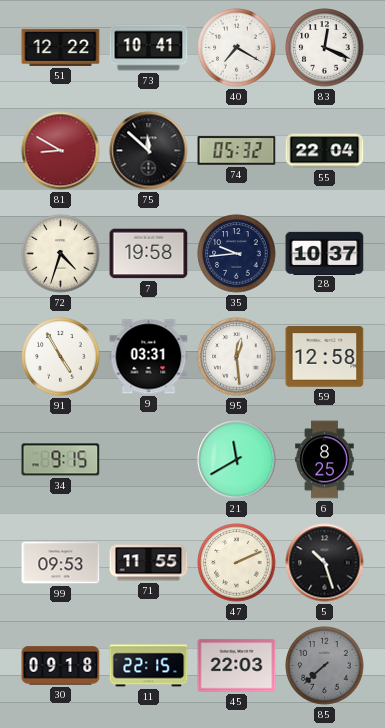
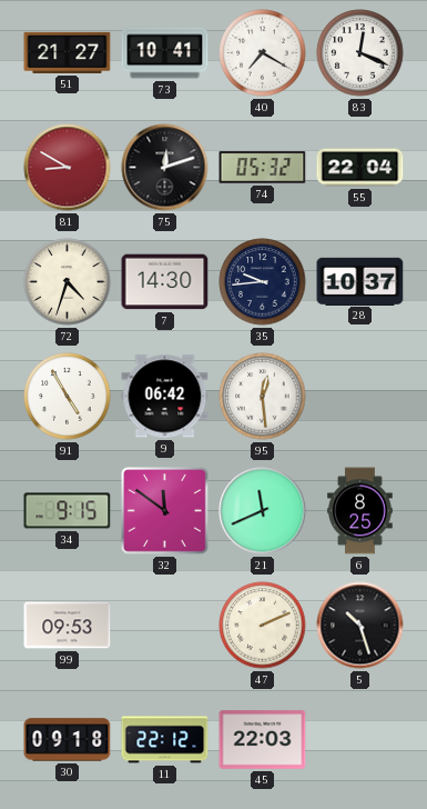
51: 12:22 -> 21:27
75: 11:52 -> 12:12
7: 19:58 -> 14:30
9: 03:31 -> 06:42
59: 12:58 -> none
32: none -> 11:51
21: 11:40 -> 11:41
71: 11:55 -> none
11: 22:15 -> 22:12
85: 7:38 -> none
